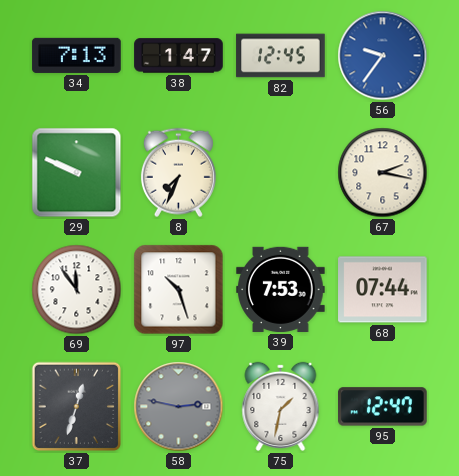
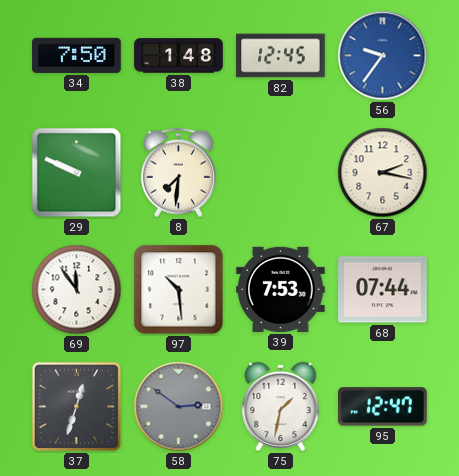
34: 7:13 -> 7:50
38: 1:47 -> 1:48
8: 7:34 -> 7:31
97: 10:27 -> 10:29
58: 2:47 -> 2:51
